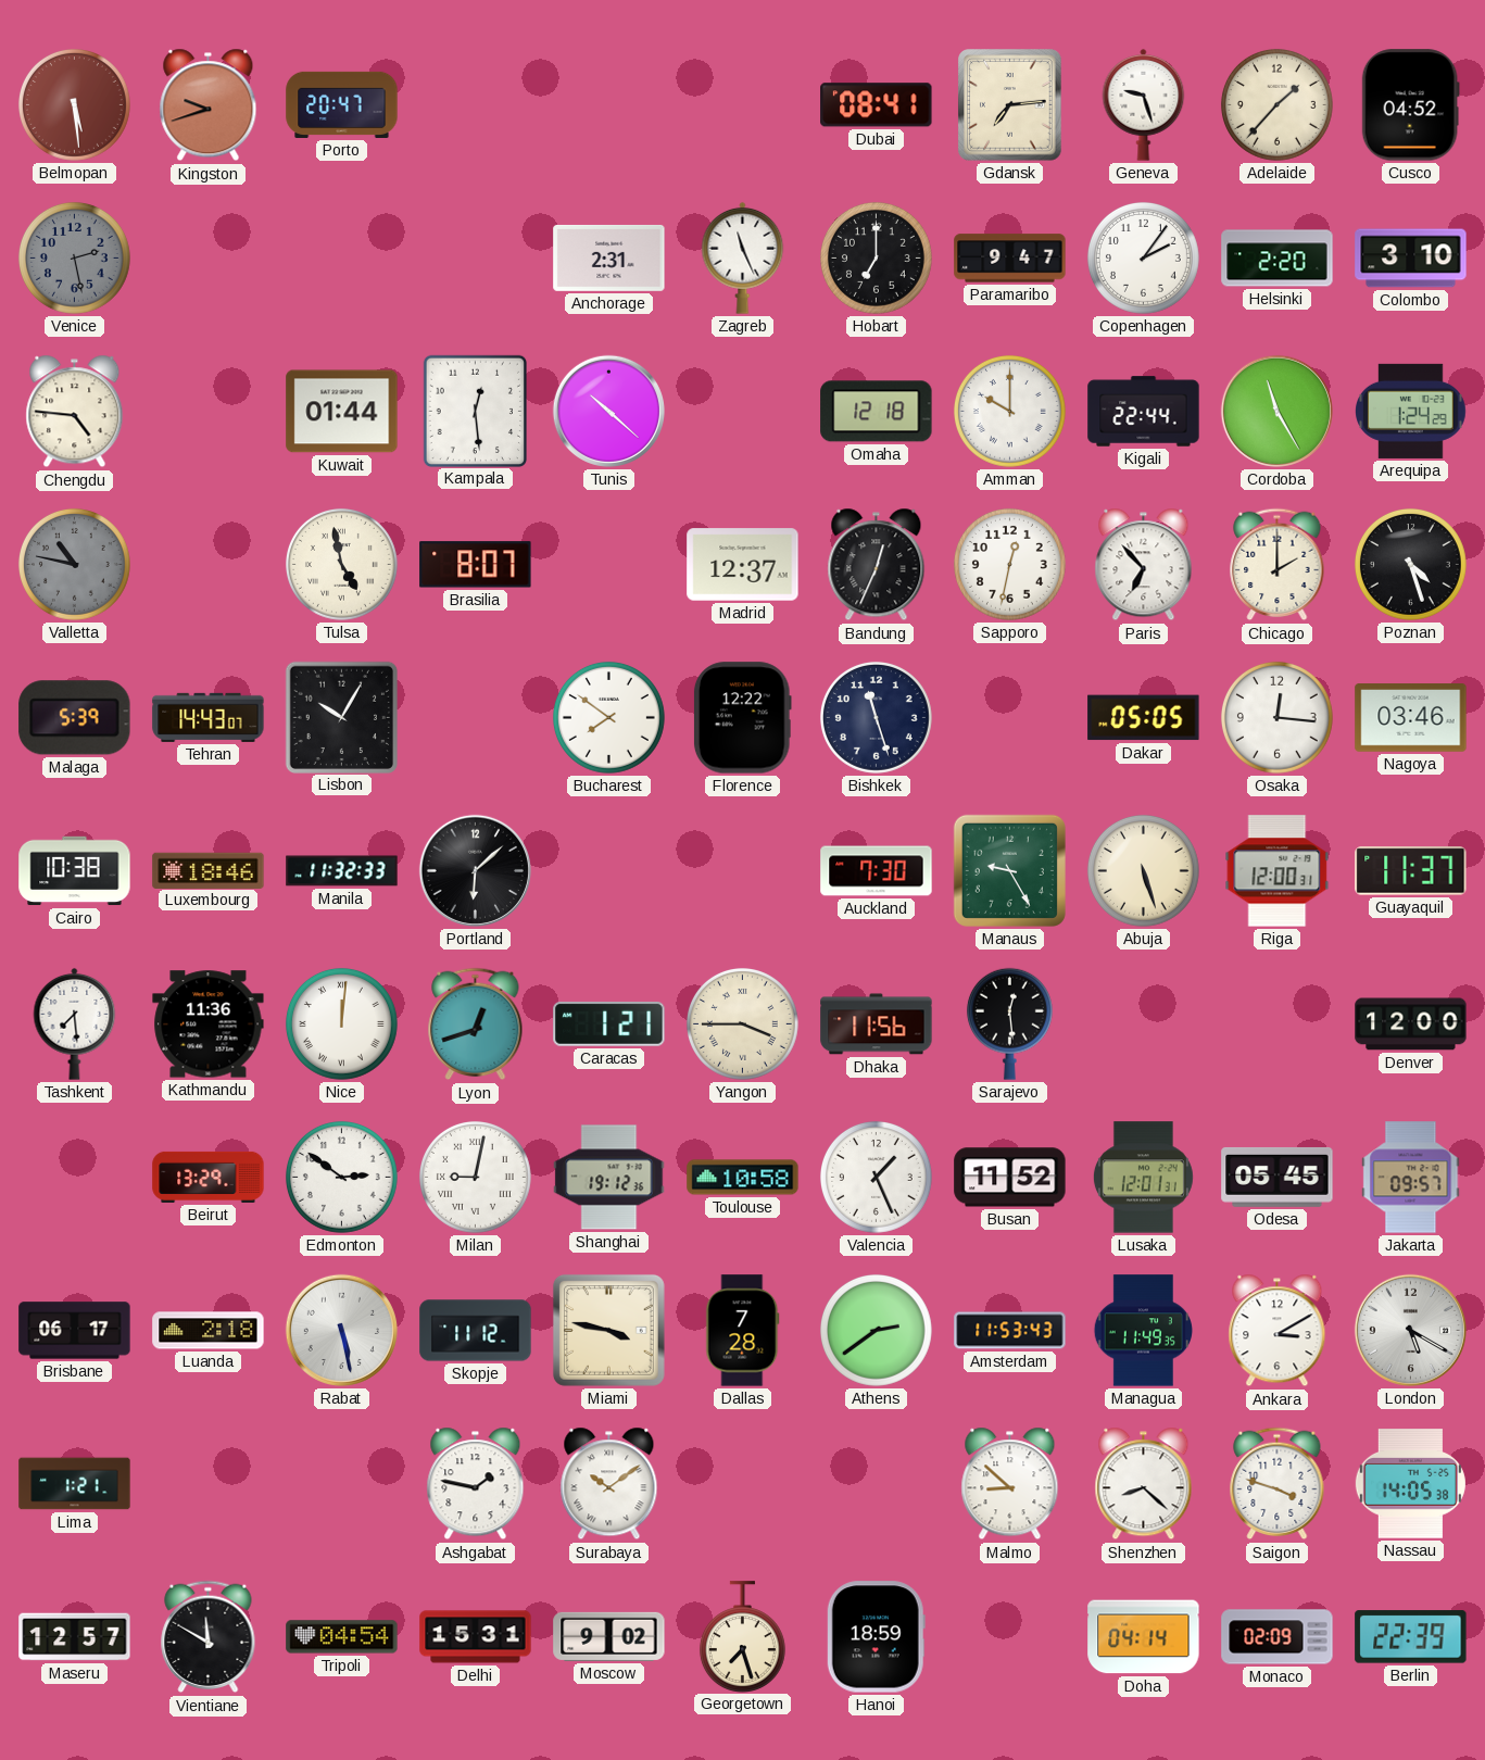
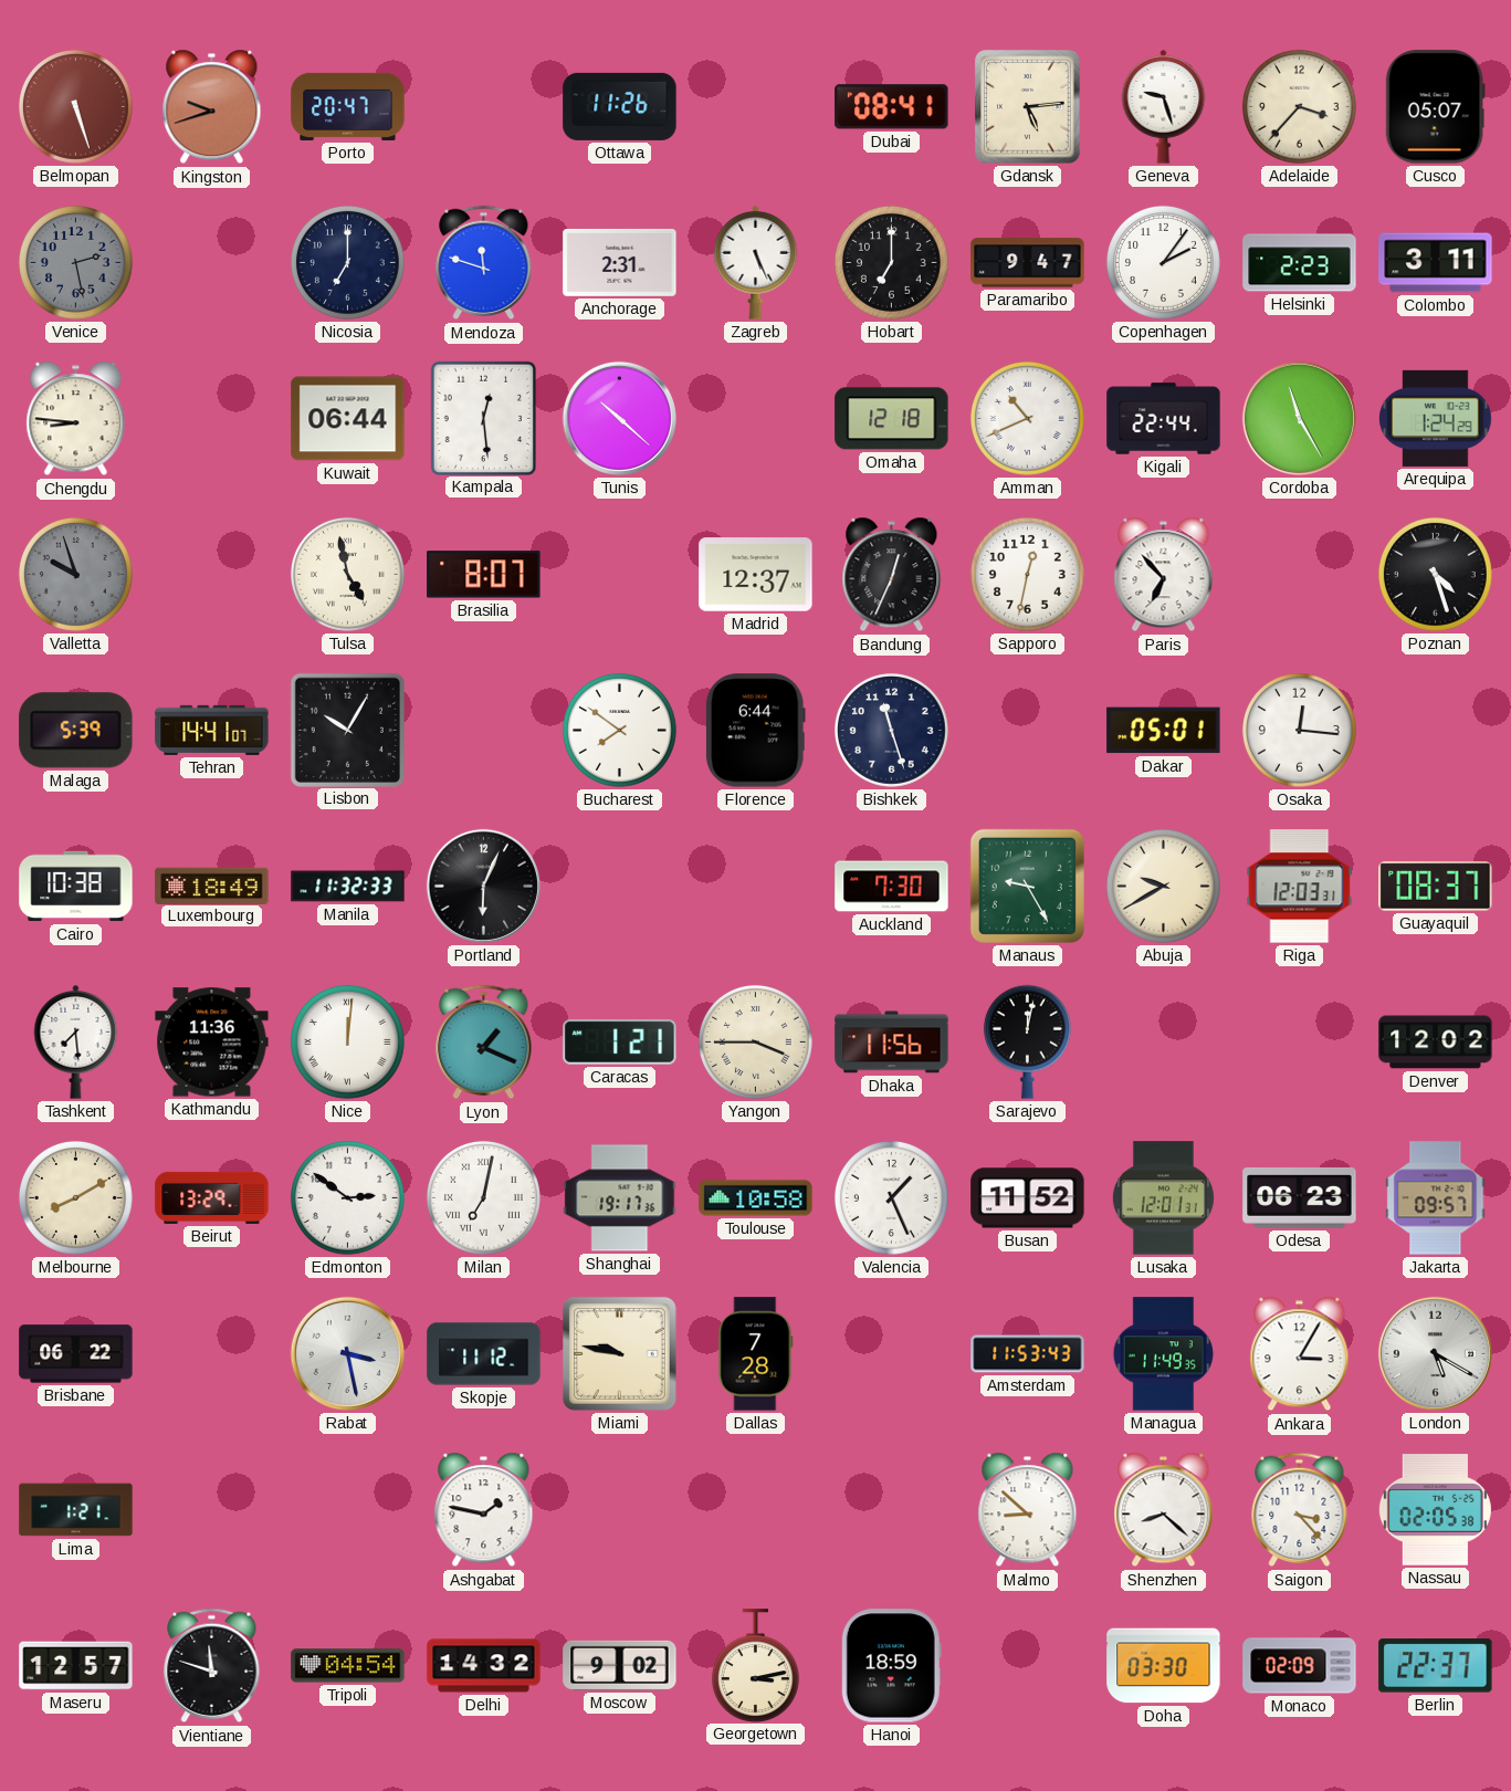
Belmopan: 5:29 -> 5:27
Ottawa: none -> 11:26
Gdansk: 7:14 -> 5:14
Adelaide: 1:37 -> 3:37
Cusco: 04:52 -> 05:07
Nicosia: none -> 7:00
Mendoza: none -> 11:48
Zagreb: 11:26 -> 5:26
Helsinki: 2:20 -> 2:23
Colombo: 3:10 -> 3:11
Chengdu: 4:46 -> 8:46
Kuwait: 01:44 -> 06:44
Amman: 10:00 -> 10:41
Valletta: 10:47 -> 9:57
Chicago: 2:00 -> none
Tehran: 14:43 -> 14:41
Florence: 12:22 -> 6:44
Dakar: 05:05 -> 05:01
Nagoya: 03:46 -> none
Luxembourg: 18:46 -> 18:49
Portland: 6:08 -> 6:04
Abuja: 5:27 -> 9:40
Riga: 12:00 -> 12:03
Guayaquil: 11:37 -> 08:37
Lyon: 12:42 -> 1:19
Sarajevo: 12:29 -> 12:02
Denver: 12:00 -> 12:02
Melbourne: none -> 8:10
Milan: 9:02 -> 7:02
Shanghai: 19:12 -> 19:17
Odesa: 05:45 -> 06:23
Brisbane: 06:17 -> 06:22
Luanda: 2:18 -> none
Rabat: 5:28 -> 3:28
Miami: 3:47 -> 9:47
Athens: 2:39 -> none
Ankara: 3:10 -> 3:05
Surabaya: 10:09 -> none
Saigon: 3:48 -> 3:23
Nassau: 14:05 -> 02:05
Vientiane: 11:50 -> 11:48
Delhi: 15:31 -> 14:32
Georgetown: 7:27 -> 3:13
Doha: 04:14 -> 03:30
Berlin: 22:39 -> 22:37
